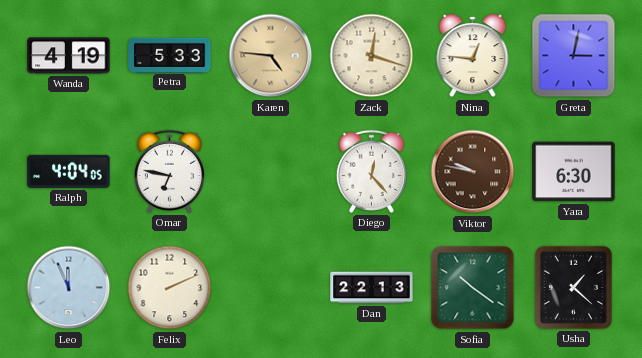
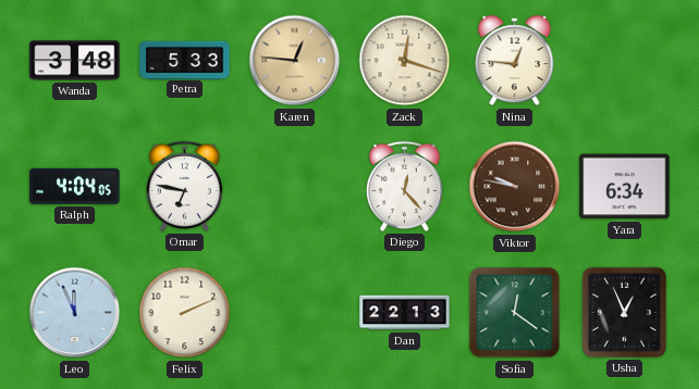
Wanda: 4:19 -> 3:48
Karen: 4:46 -> 12:46
Greta: 3:02 -> none
Yara: 6:30 -> 6:34
Sofia: 10:21 -> 12:21
Usha: 1:22 -> 12:56
